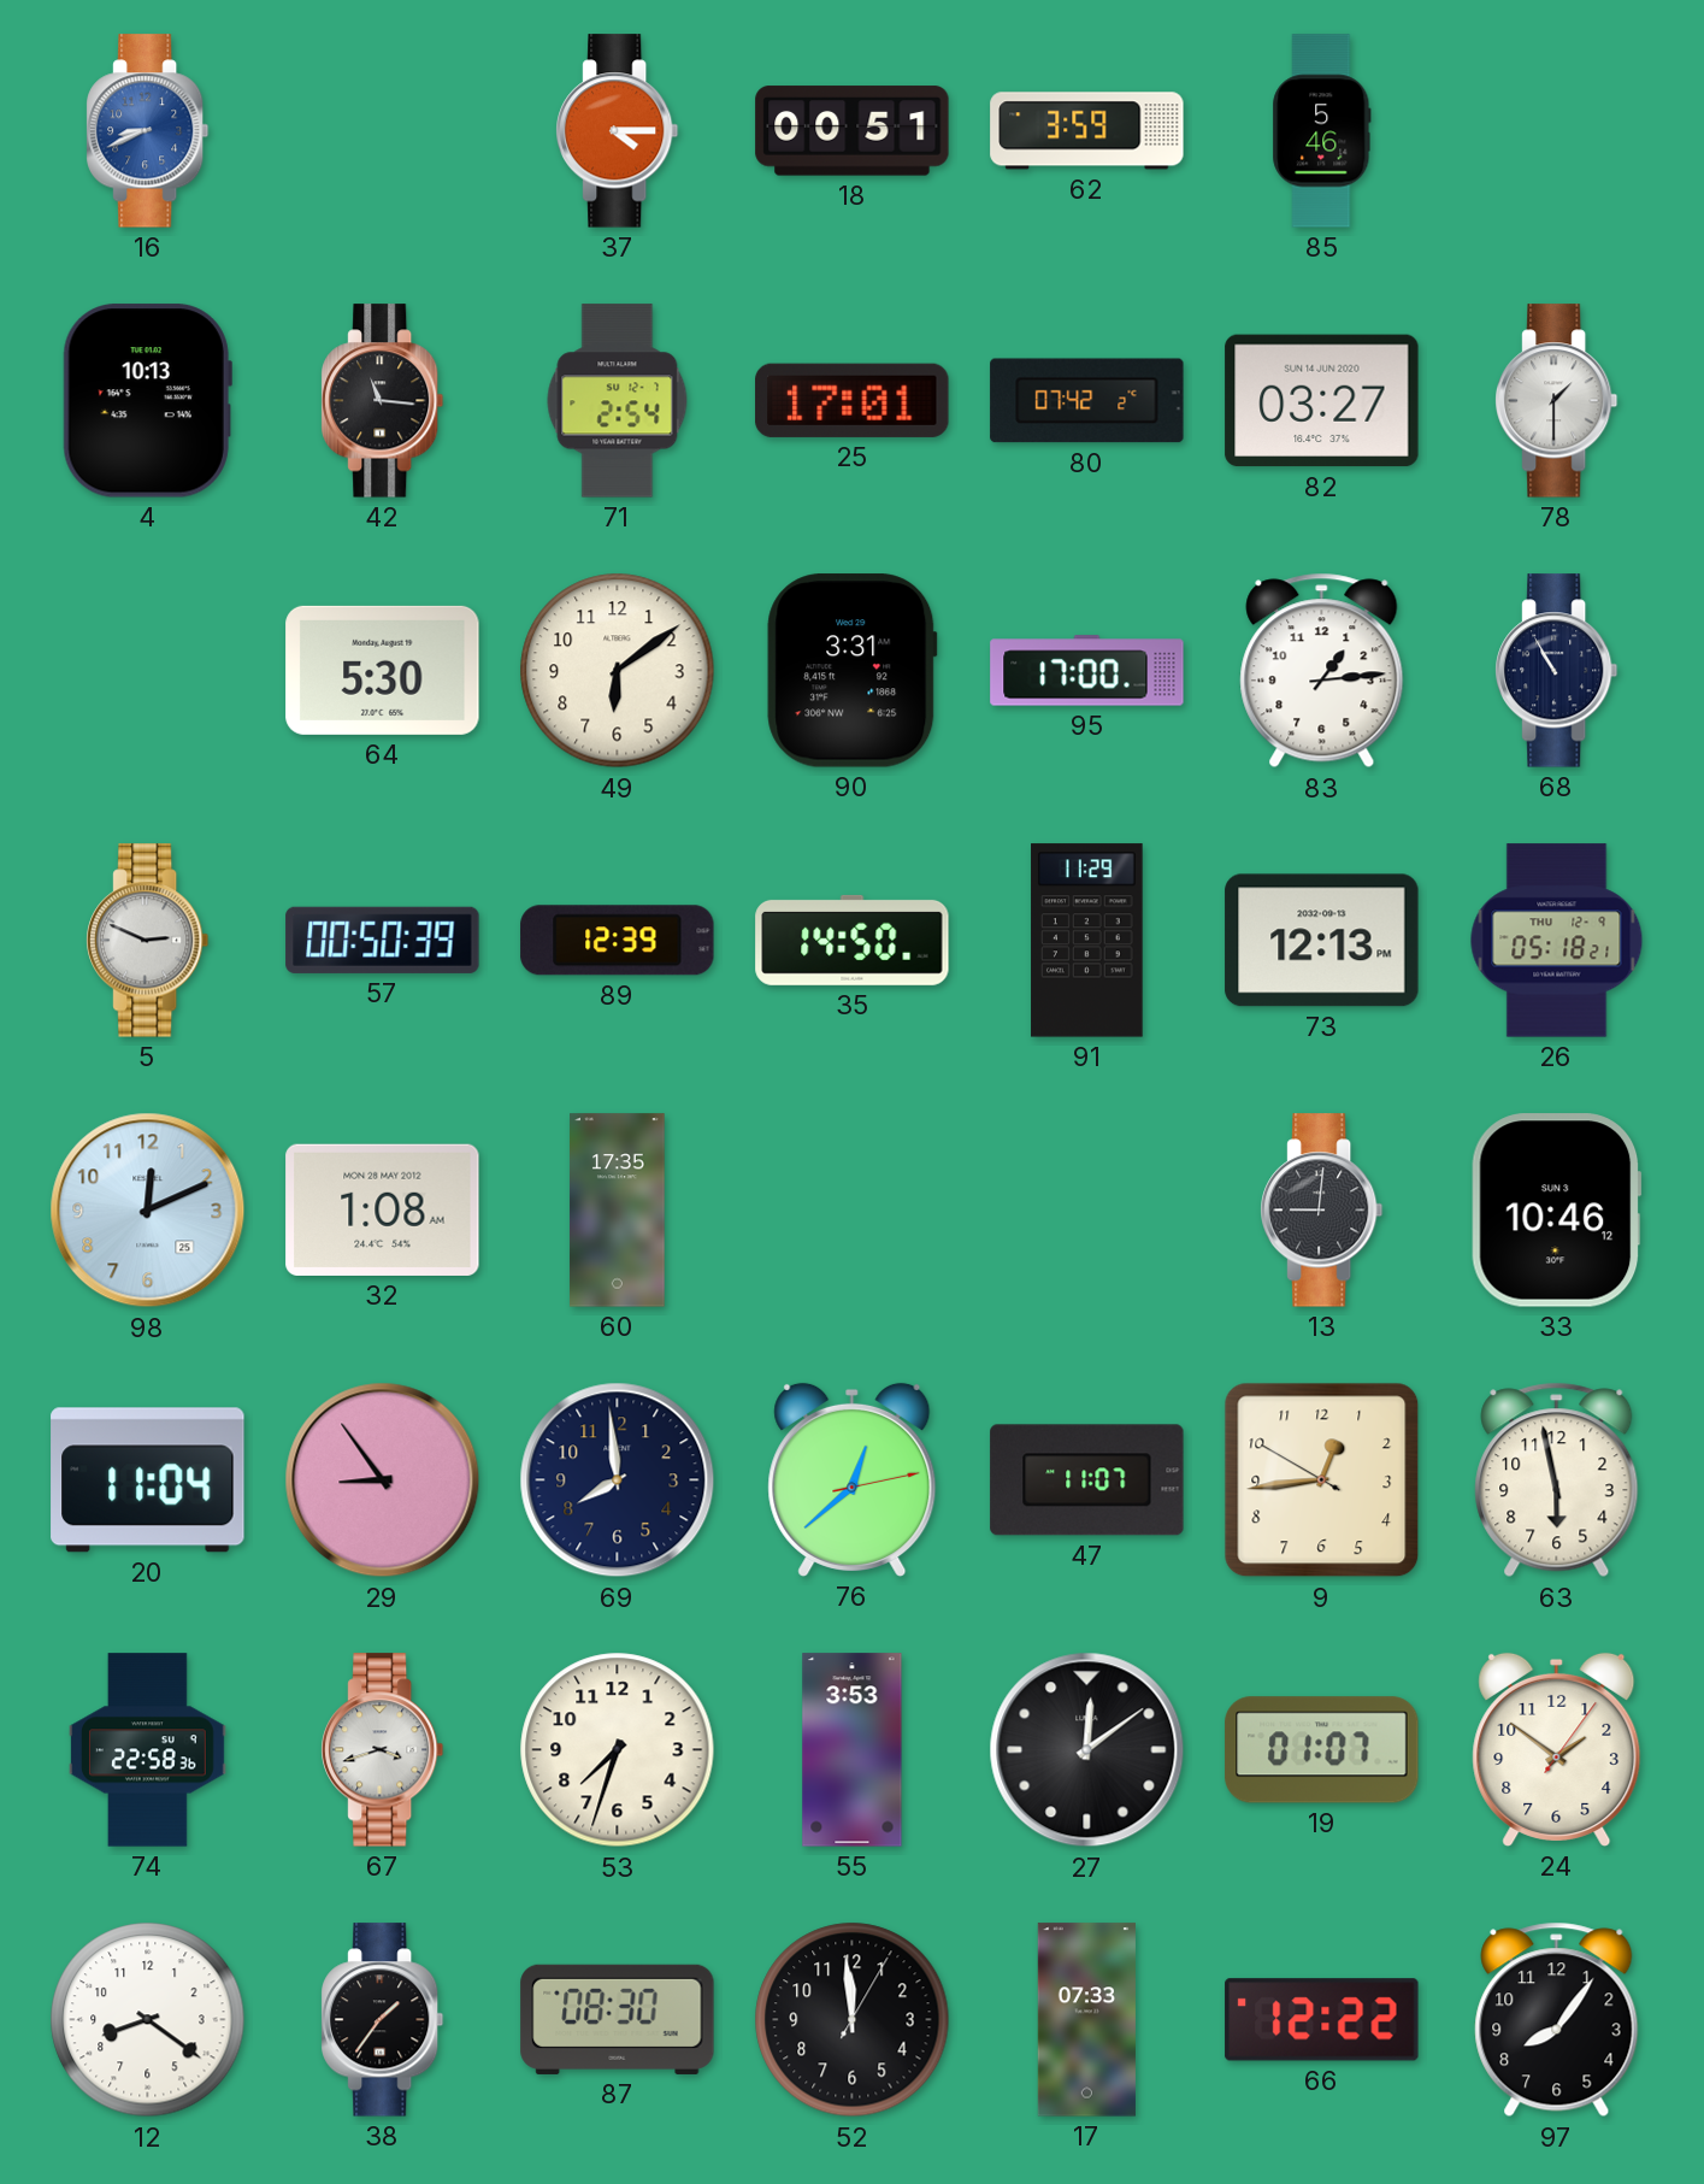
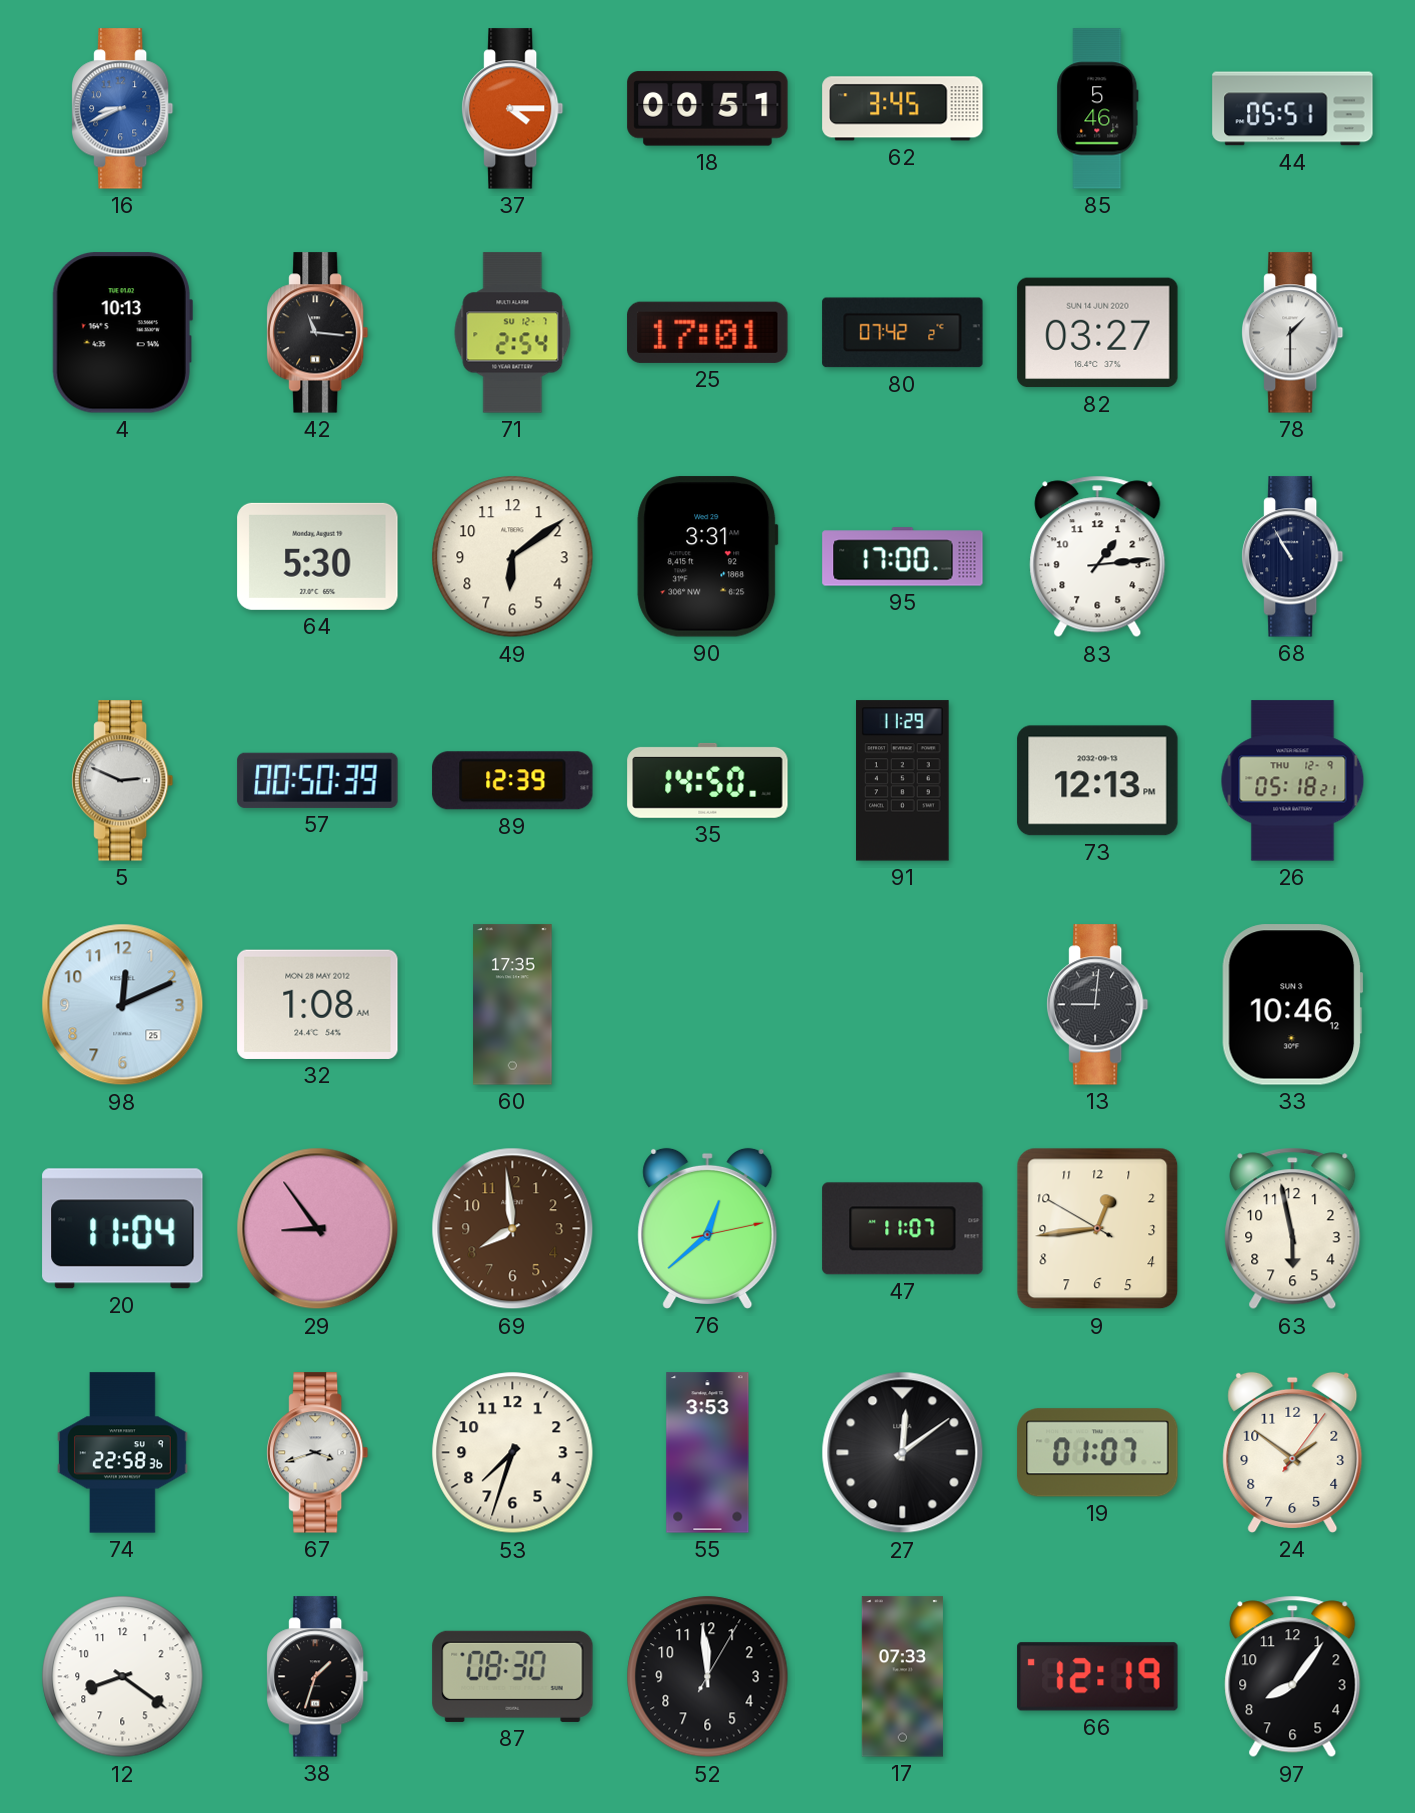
62: 3:59 -> 3:45
44: none -> 05:51
69 dial: navy -> brown
38: 1:36 -> 1:33
66: 12:22 -> 12:19
